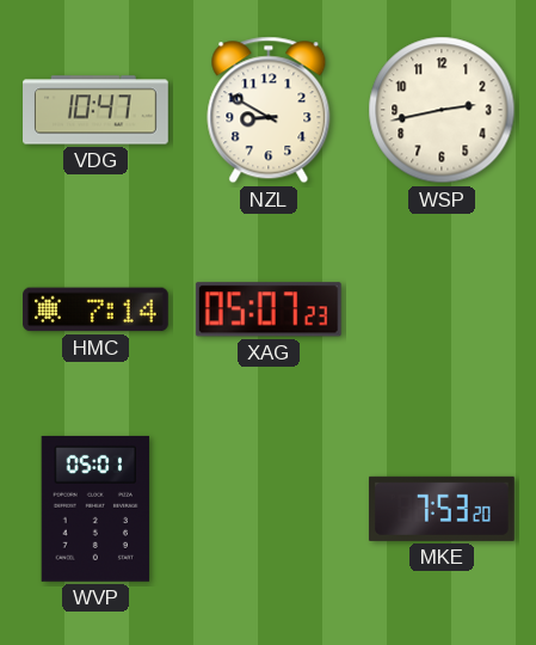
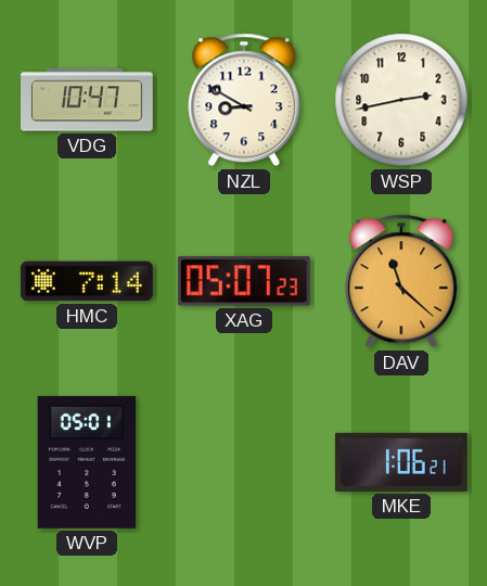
DAV: none -> 11:22
MKE: 7:53 -> 1:06
